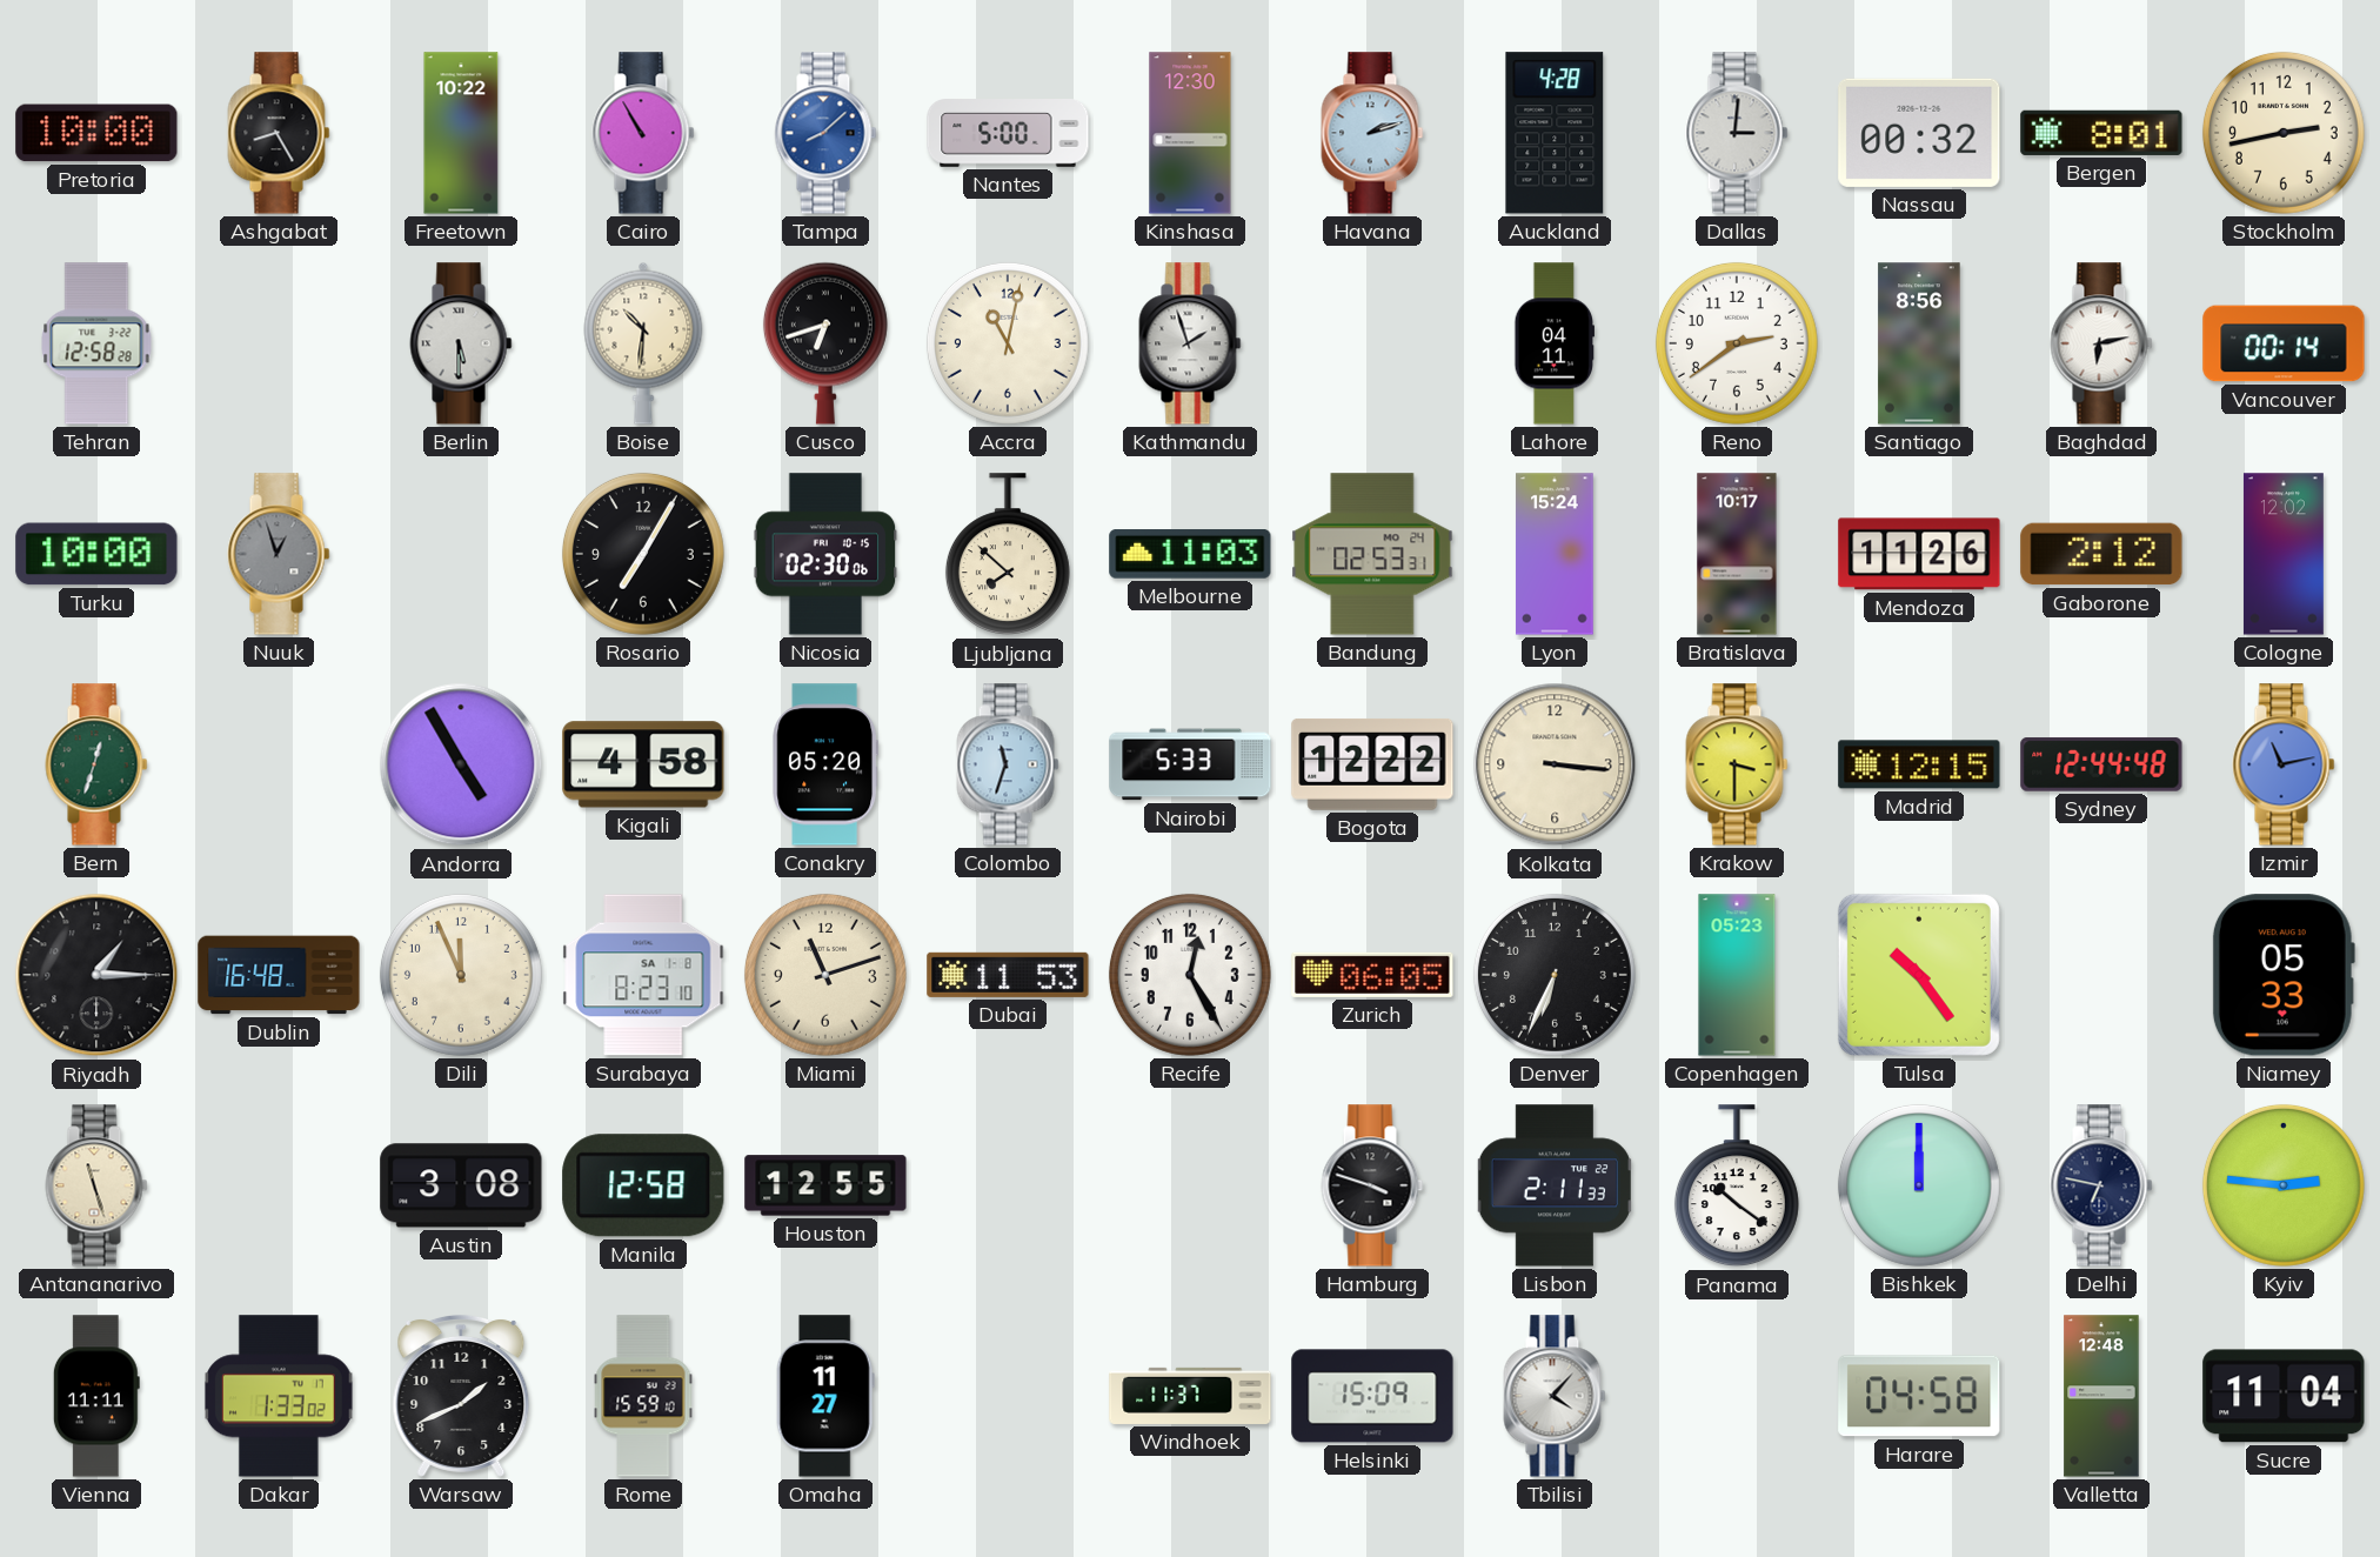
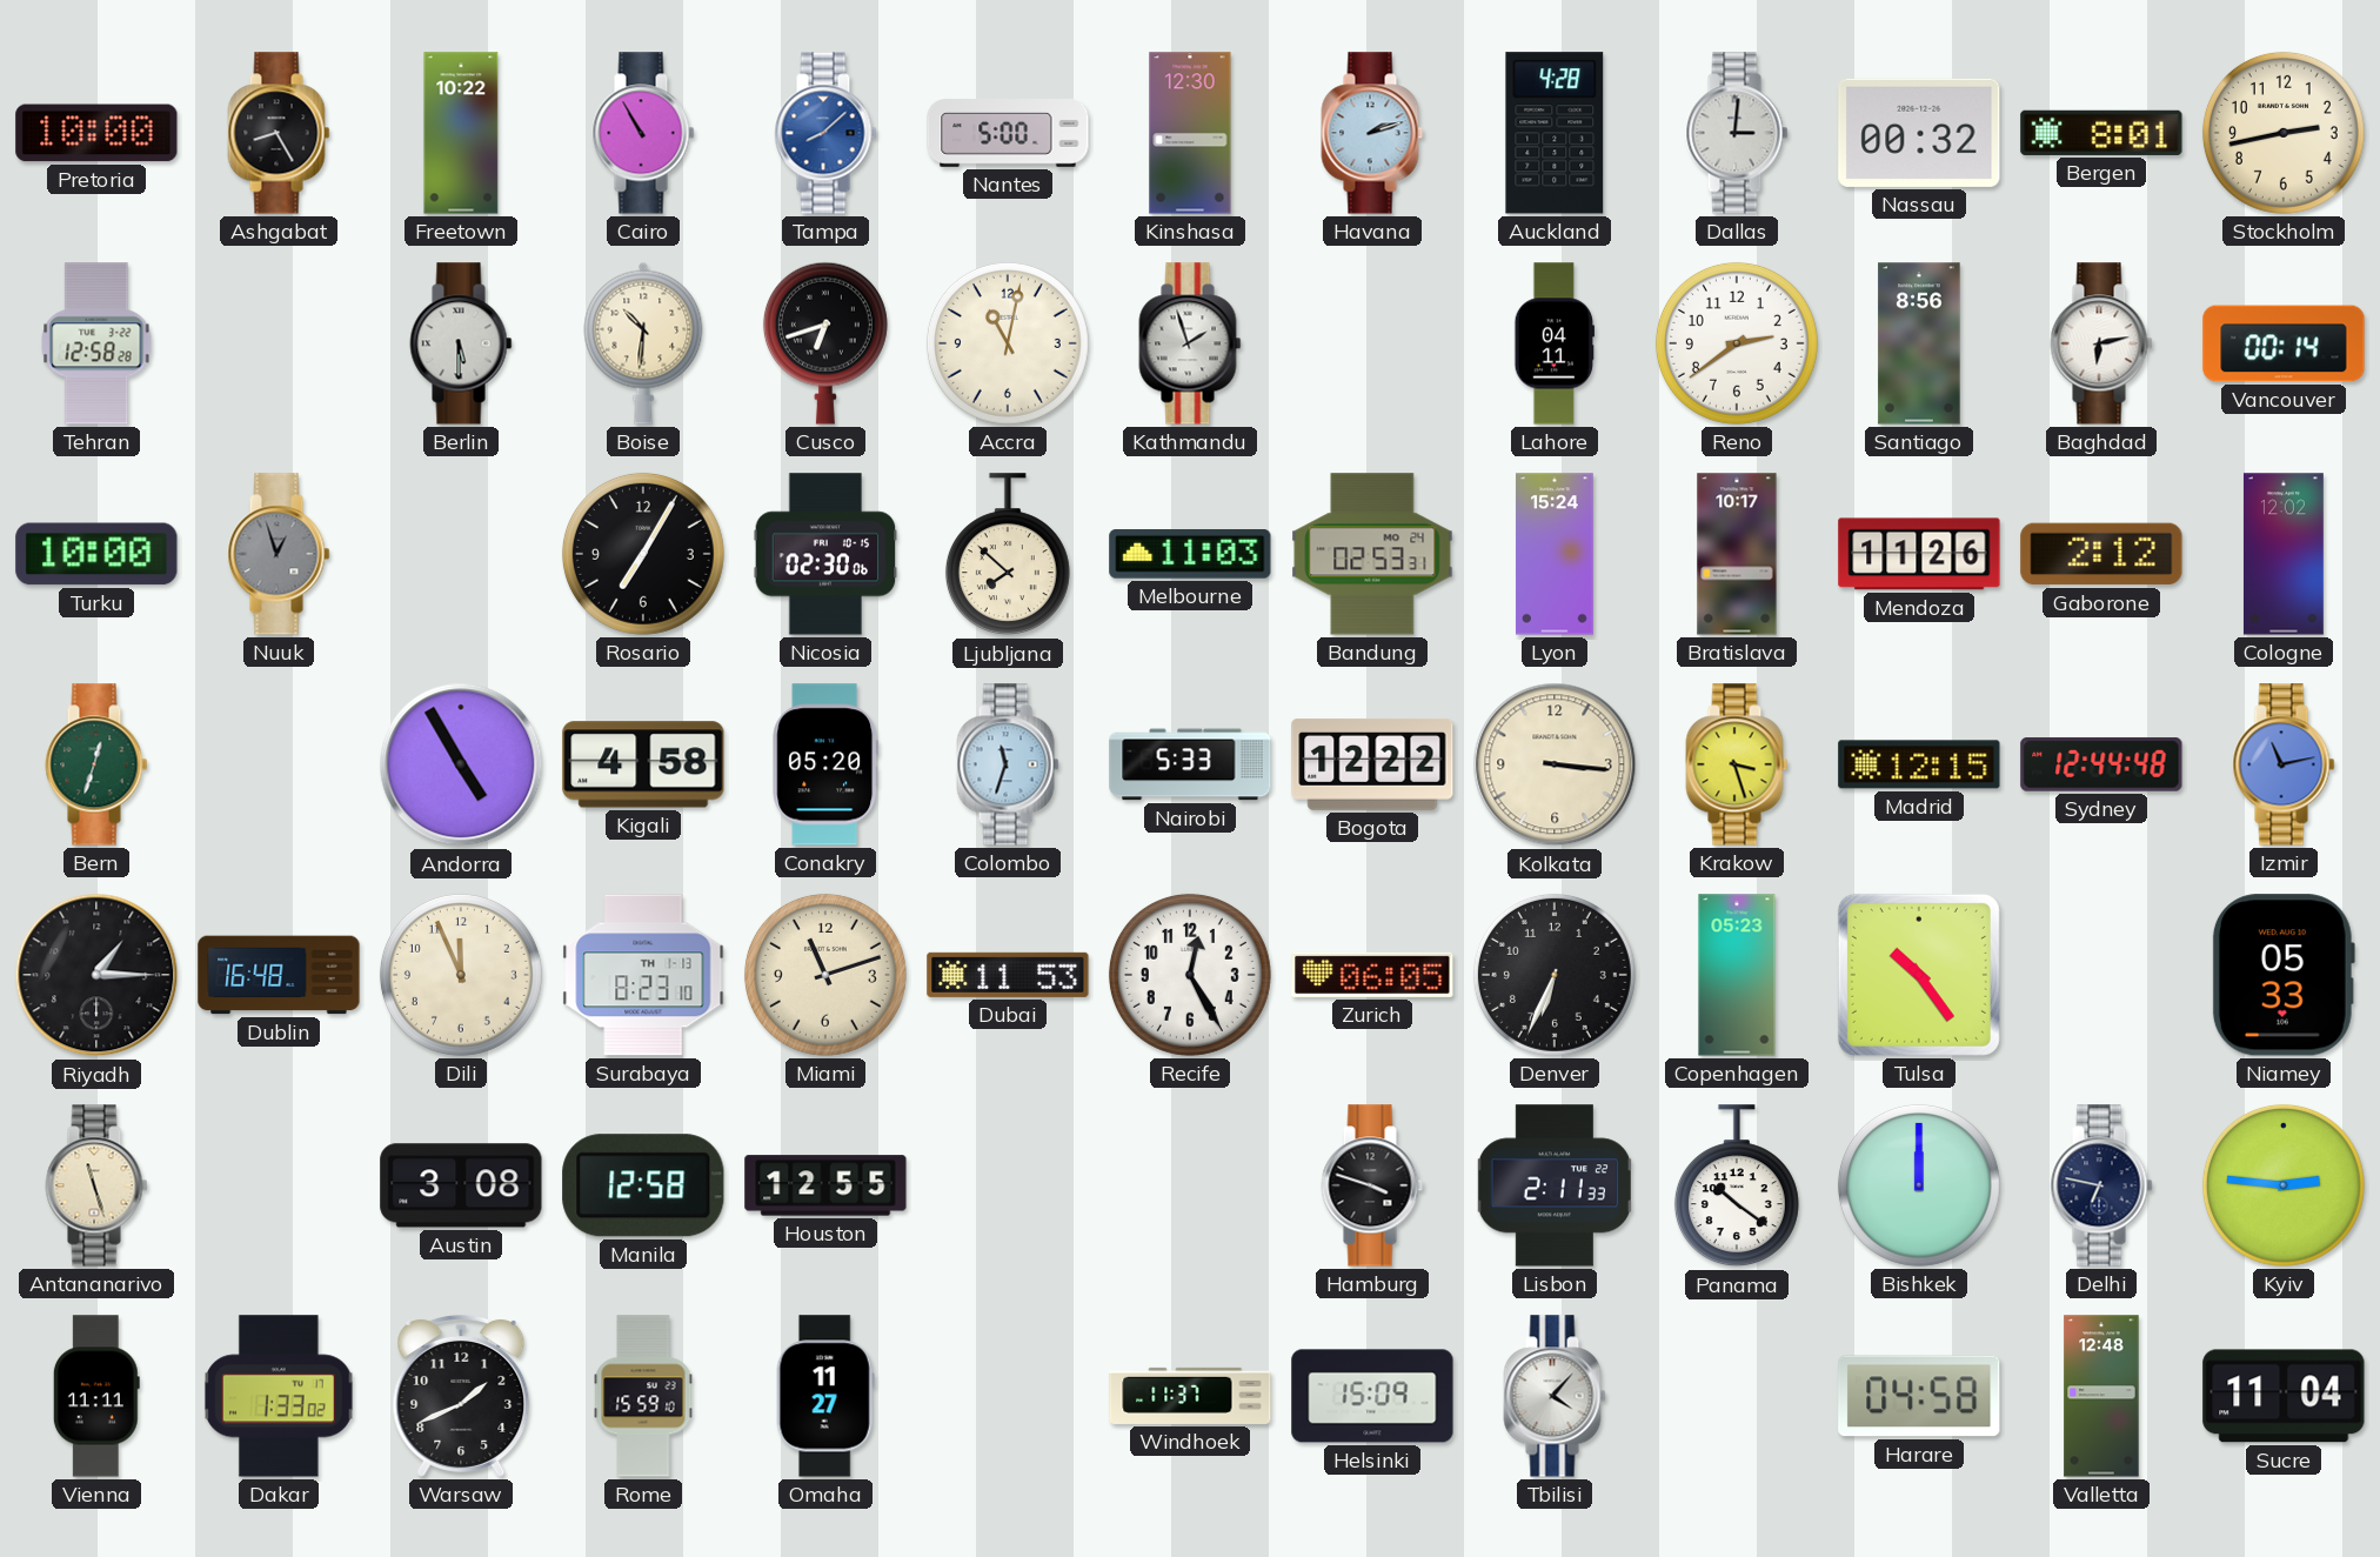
Krakow: 3:30 -> 3:27
Surabaya date: SA 1-8 -> TH 1-13
